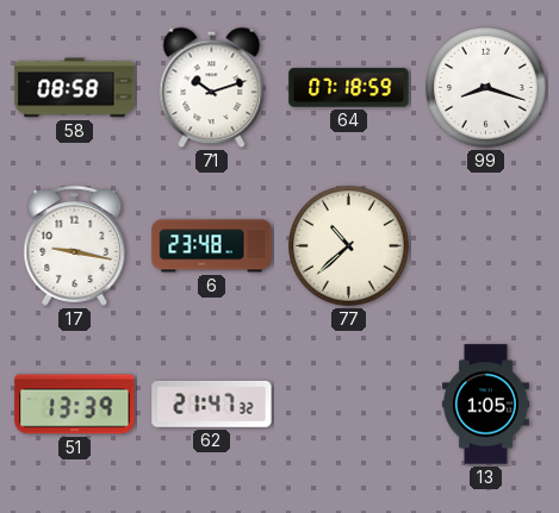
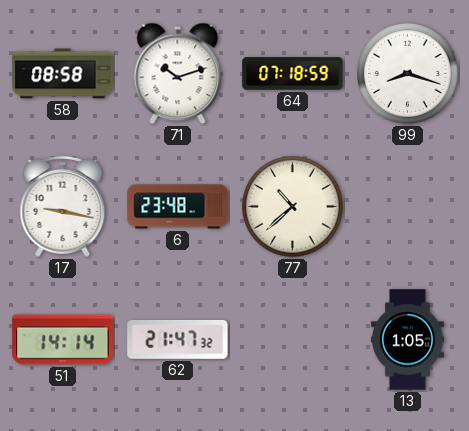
51: 13:39 -> 14:14
